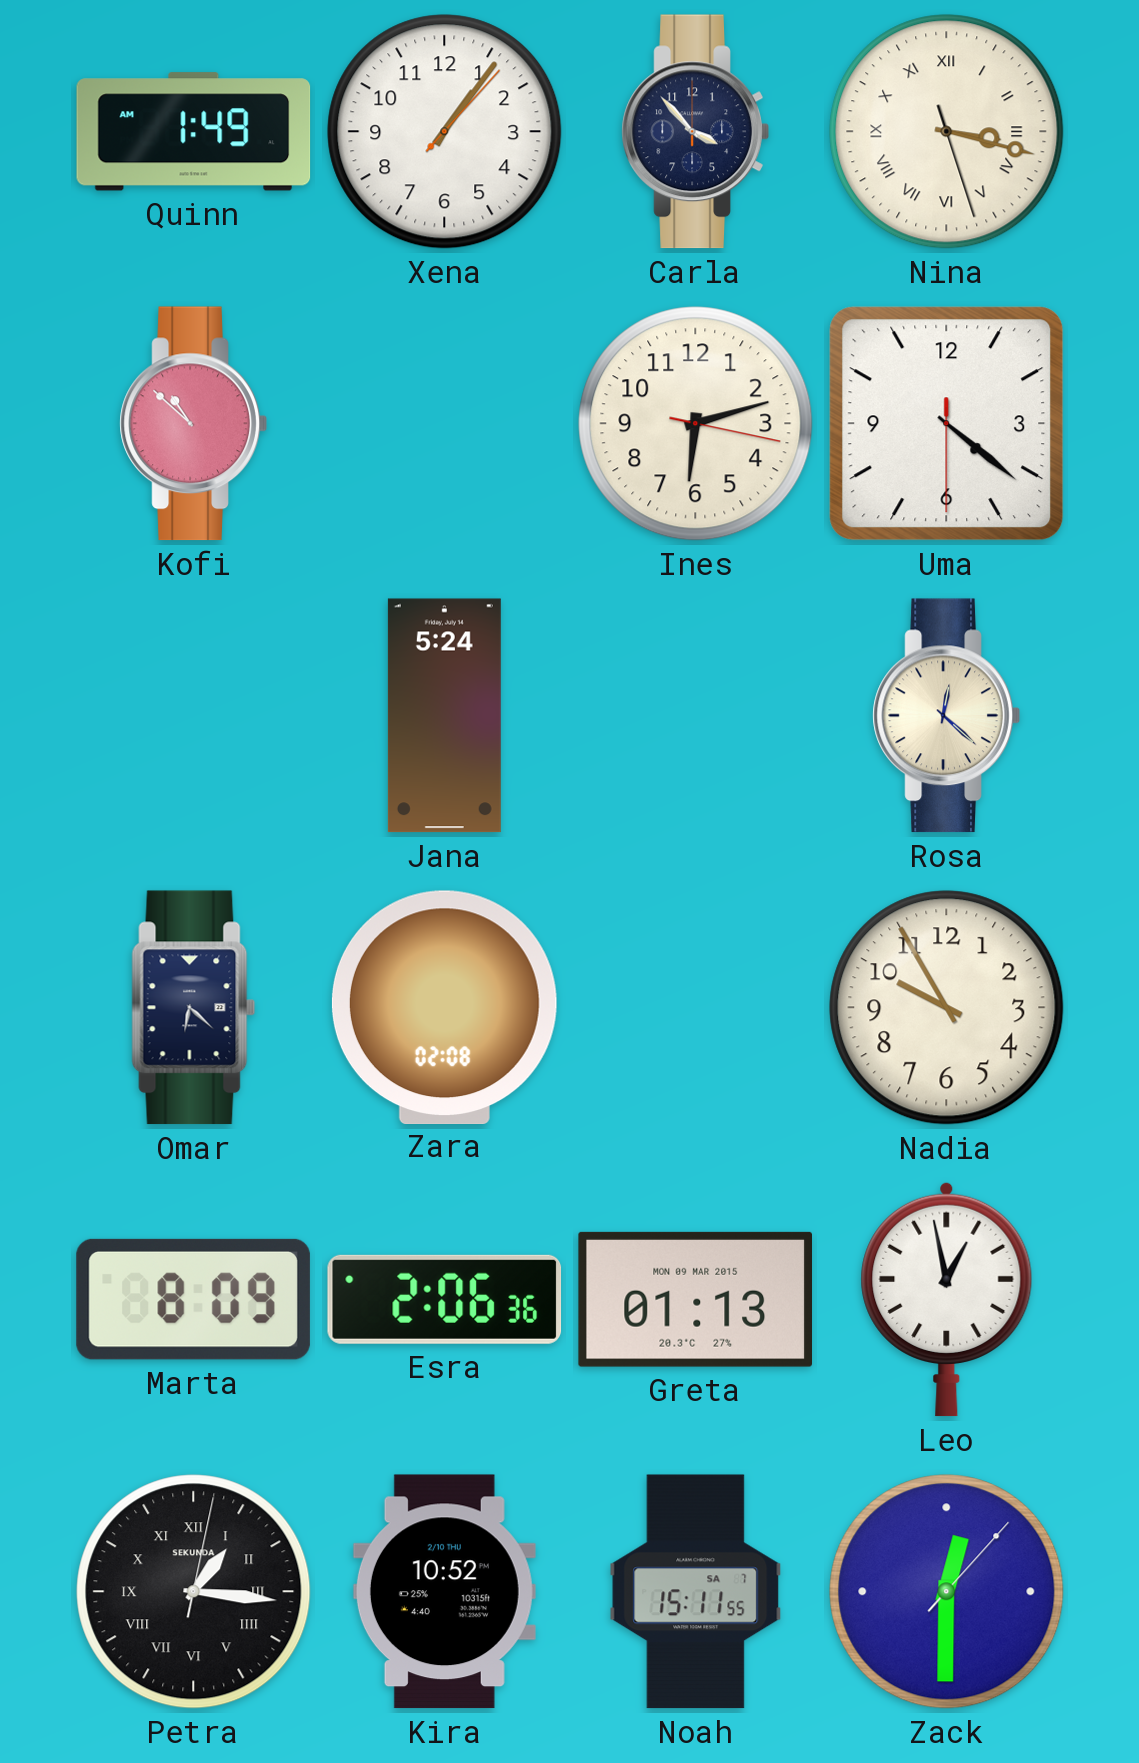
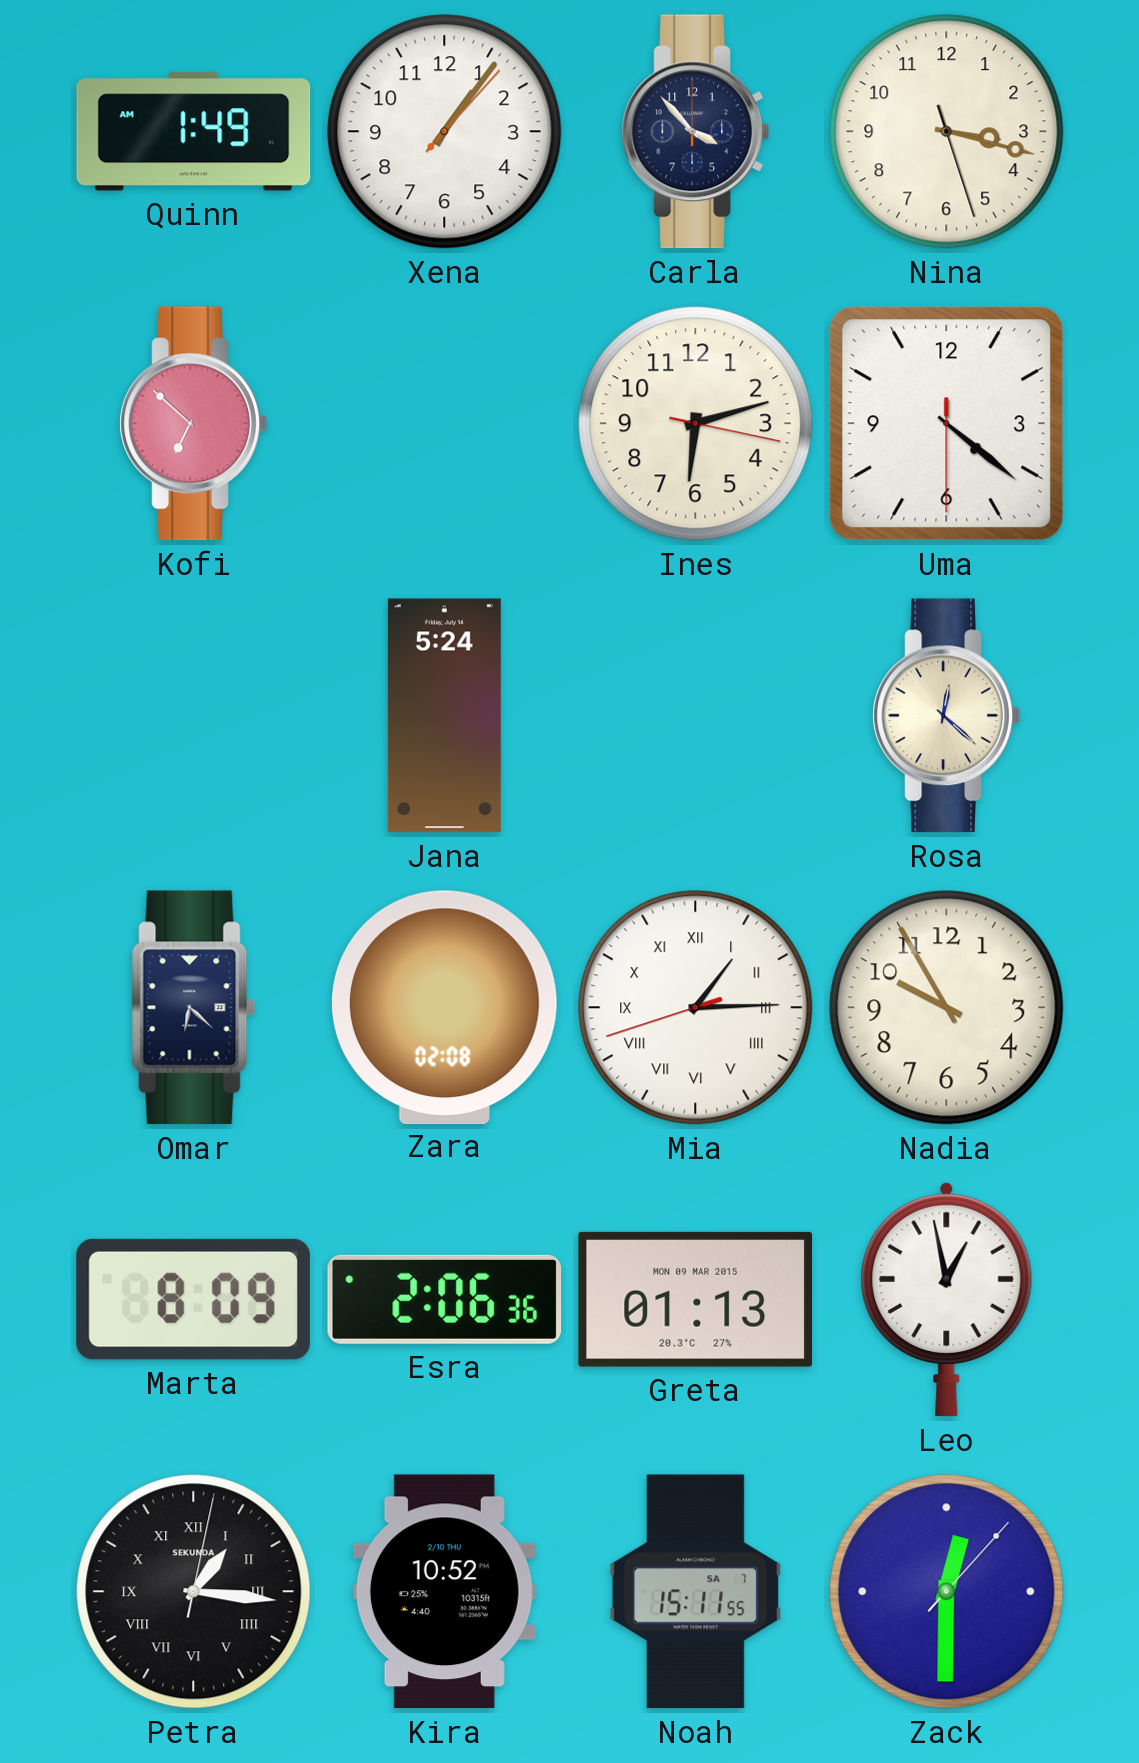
Nina numerals: Roman -> Arabic
Kofi: 10:52 -> 6:52
Mia: none -> 1:14
